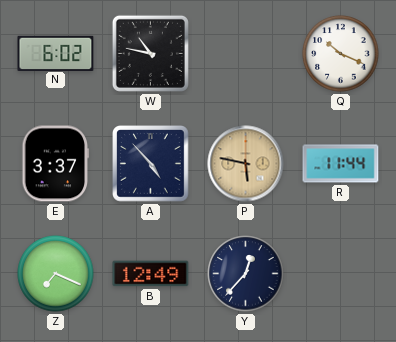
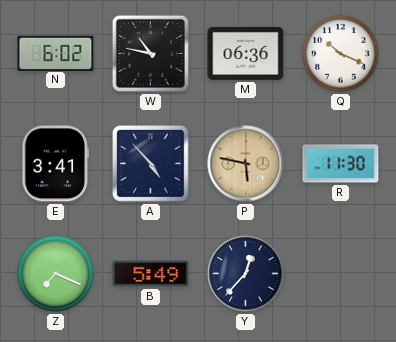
M: none -> 06:36
E: 3:37 -> 3:41
R: 11:44 -> 11:30
B: 12:49 -> 5:49
